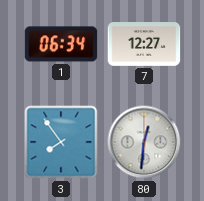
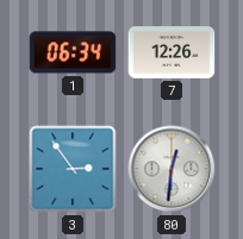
7: 12:27 -> 12:26
3: 7:54 -> 2:54
